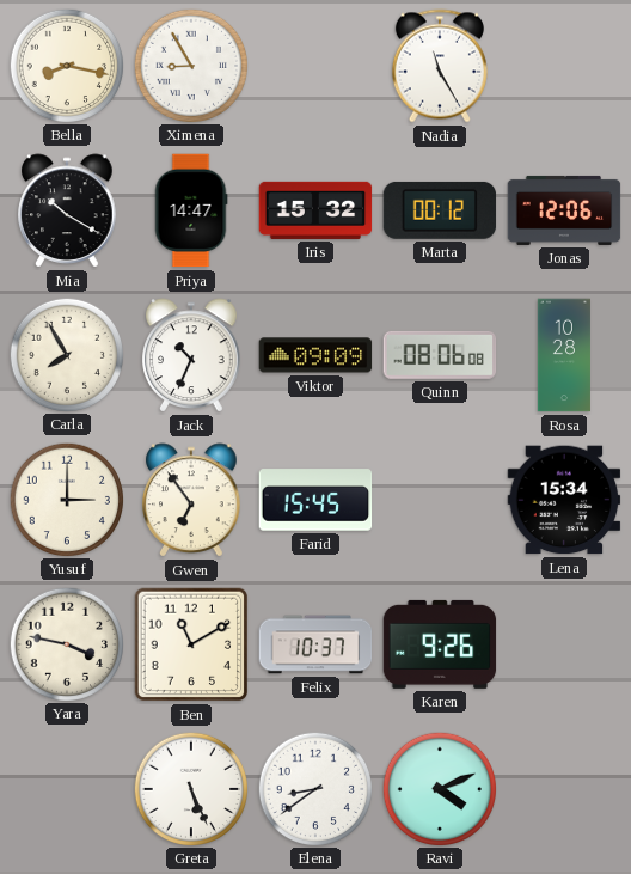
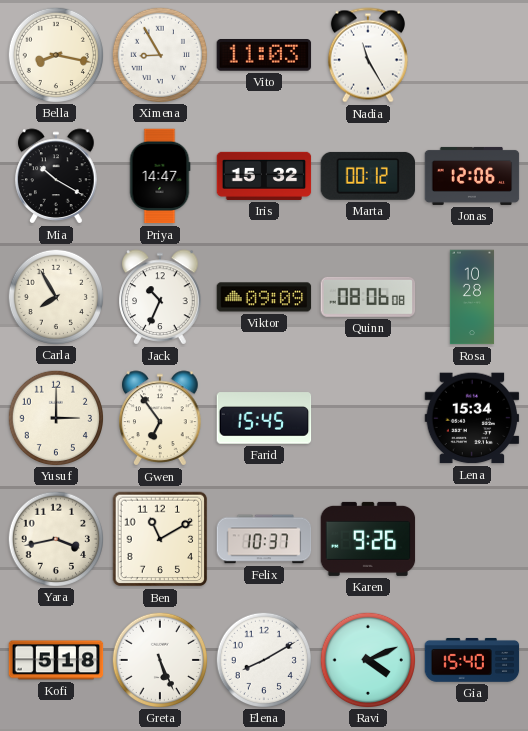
Vito: none -> 11:03
Yara: 3:47 -> 3:43
Kofi: none -> 5:18
Elena: 8:39 -> 8:10
Gia: none -> 15:40
